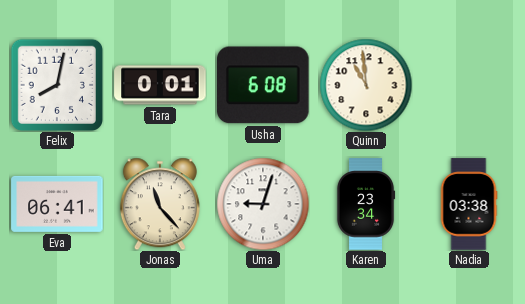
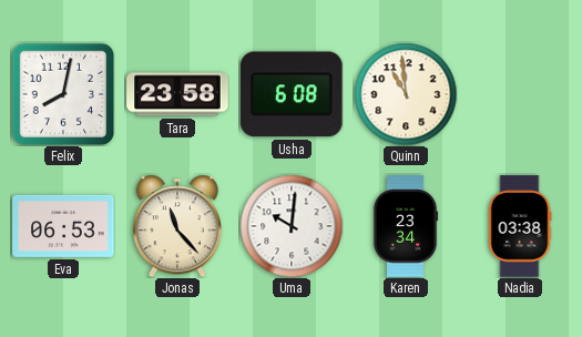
Tara: 0:01 -> 23:58
Eva: 06:41 -> 06:53
Uma: 9:03 -> 10:01
